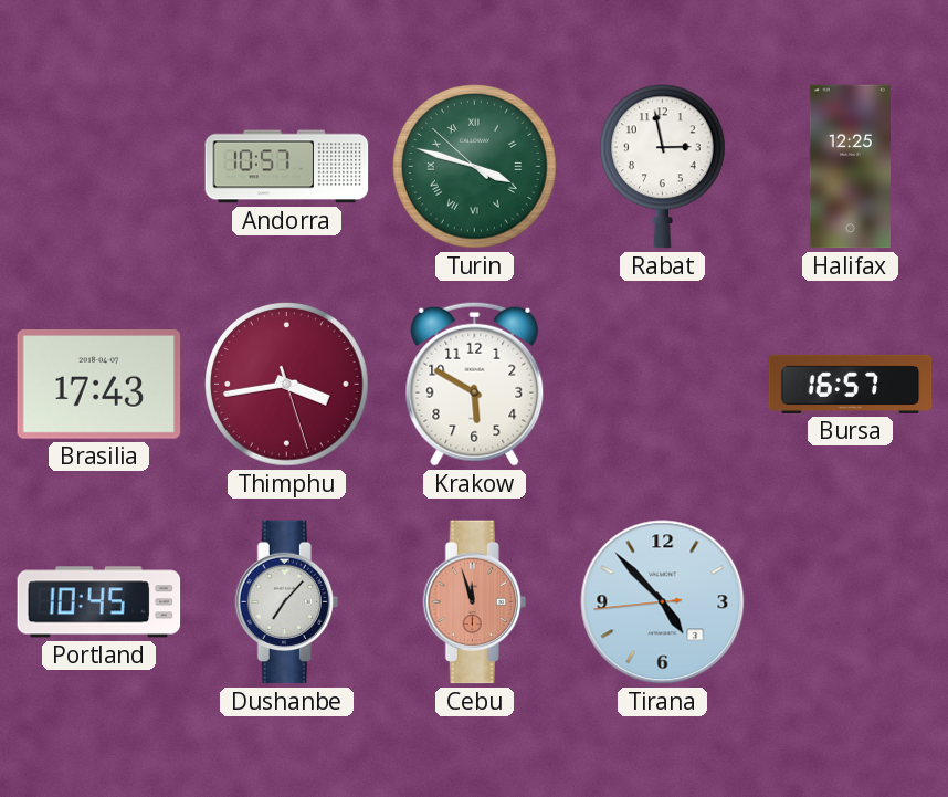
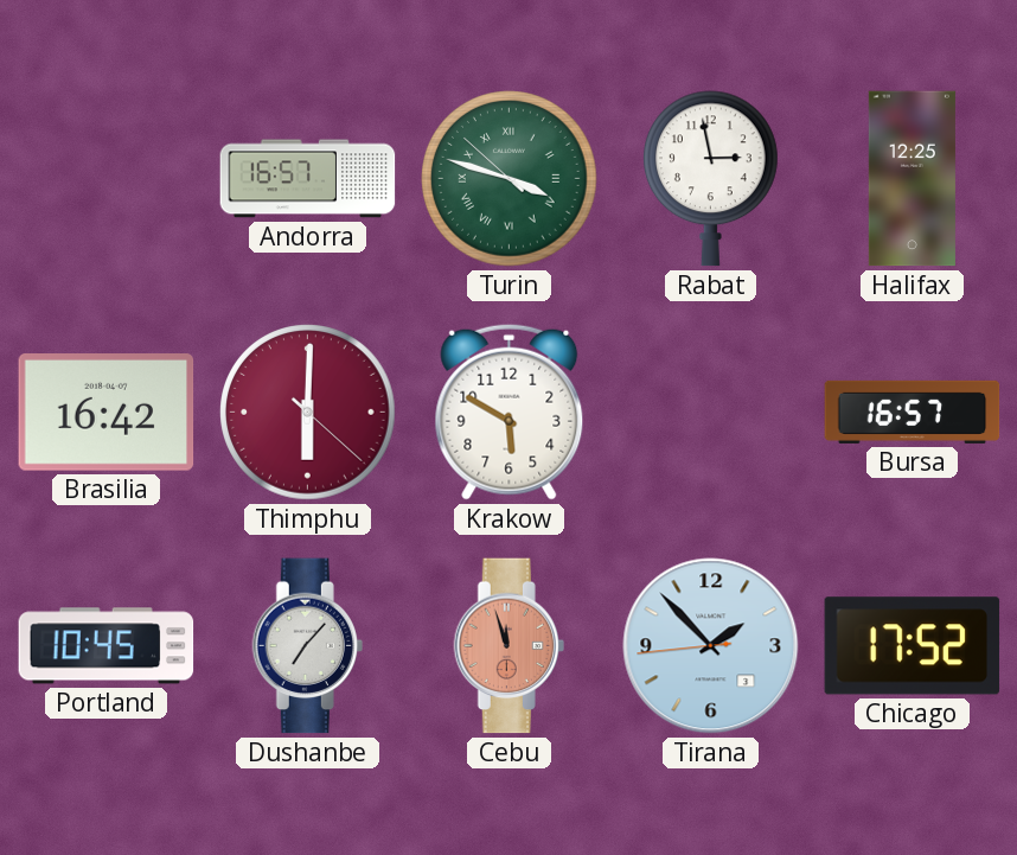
Andorra: 10:57 -> 16:57
Brasilia: 17:43 -> 16:42
Thimphu: 3:43 -> 6:00
Tirana: 4:52 -> 1:52
Chicago: none -> 17:52
